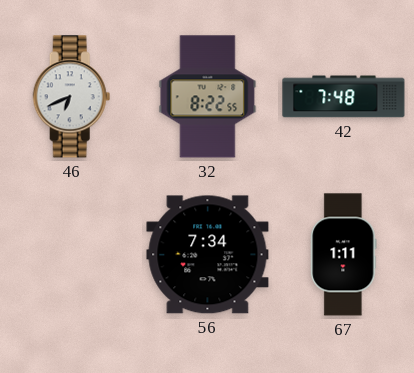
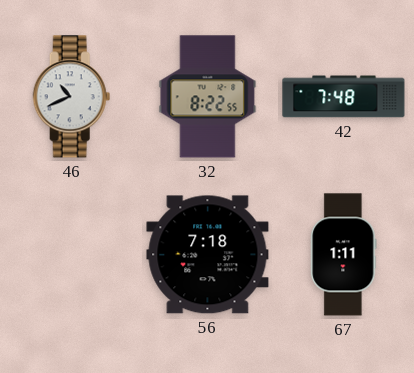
46: 6:41 -> 10:41
56: 7:34 -> 7:18
